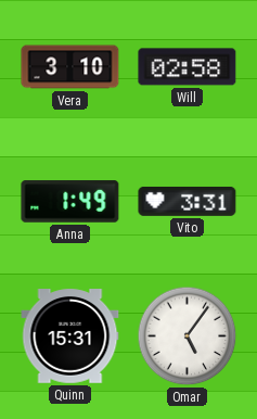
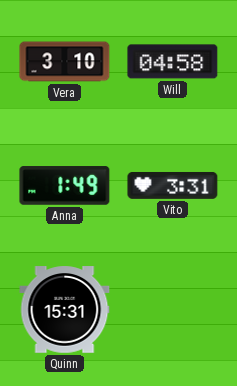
Will: 02:58 -> 04:58
Omar: 5:06 -> none
